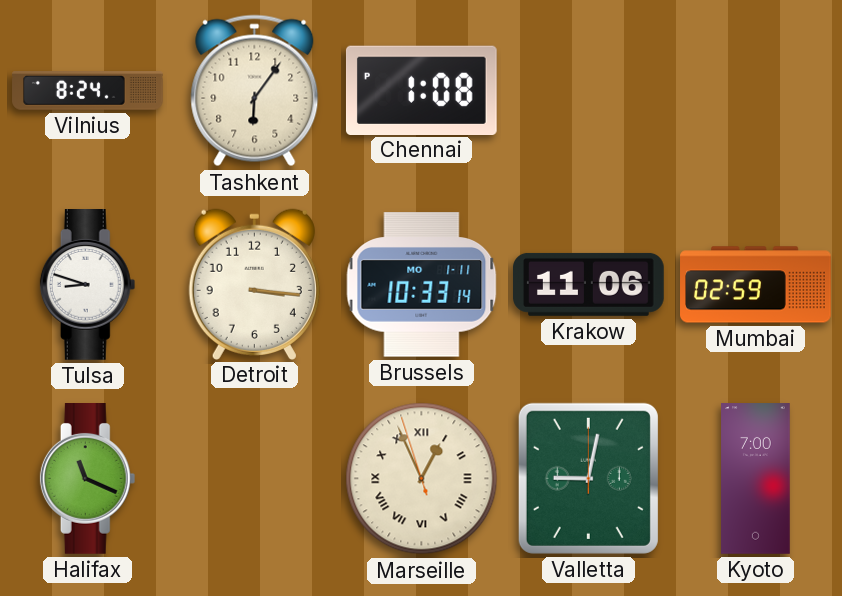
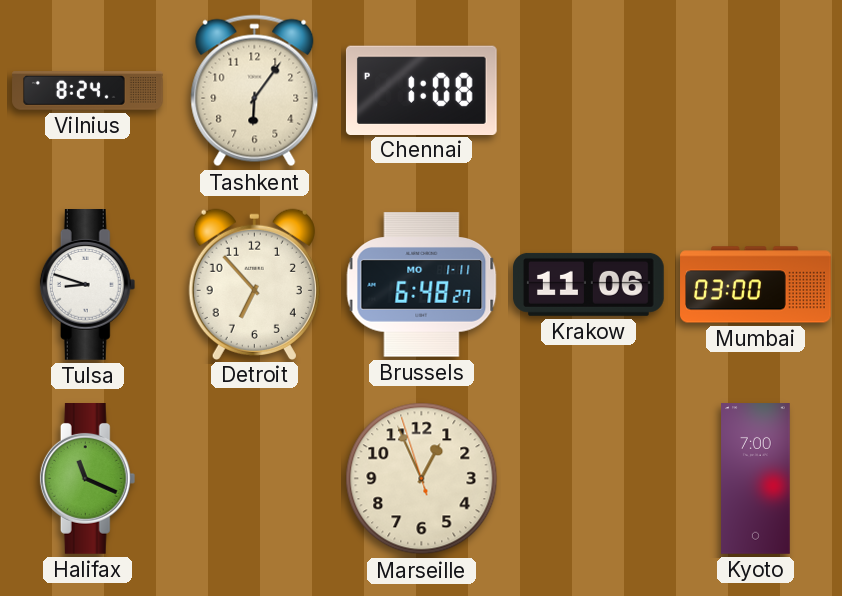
Detroit: 3:16 -> 6:53
Brussels: 10:33 -> 6:48
Mumbai: 02:59 -> 03:00
Marseille numerals: Roman -> Arabic
Valletta: 9:02 -> none
